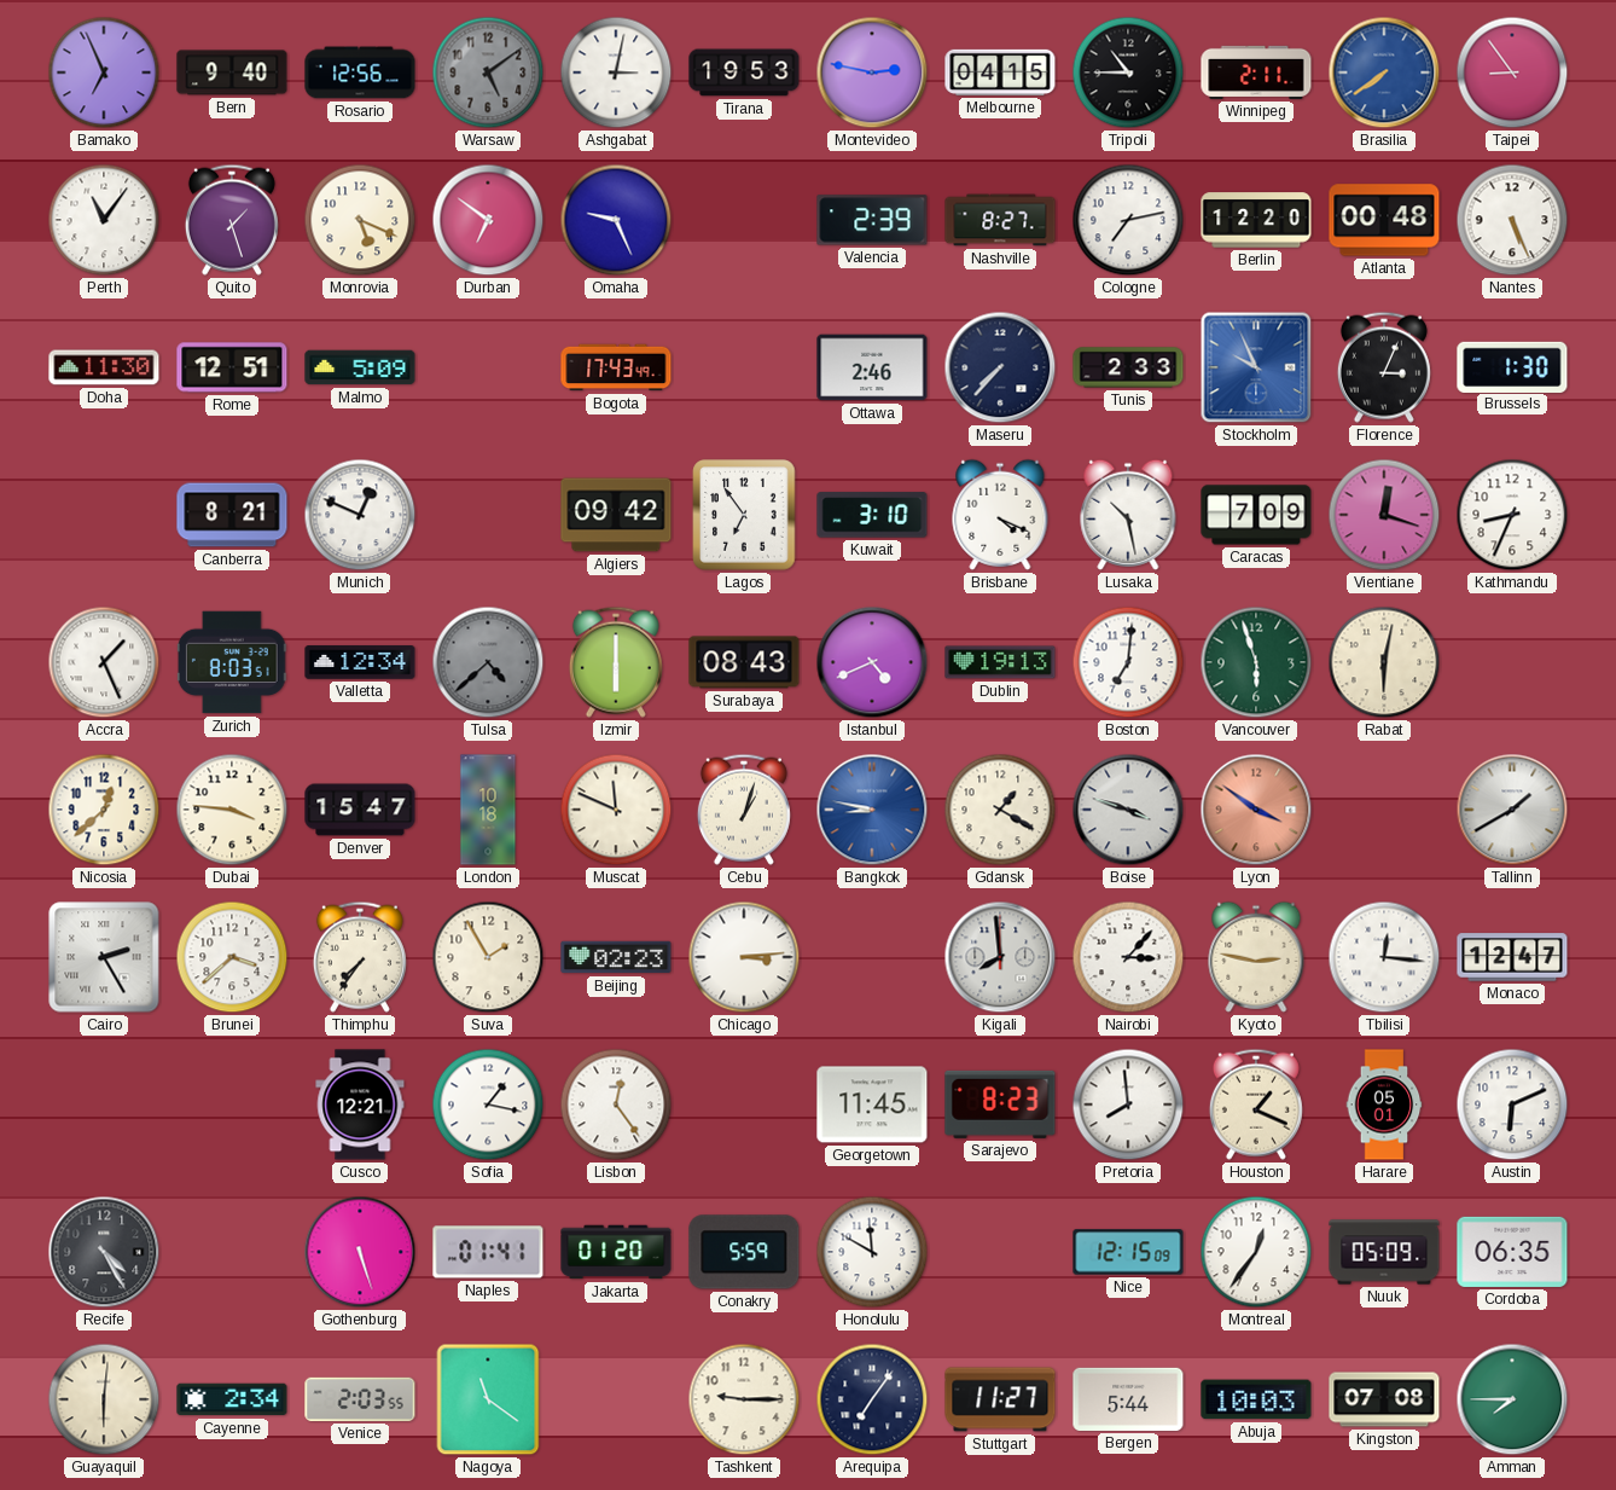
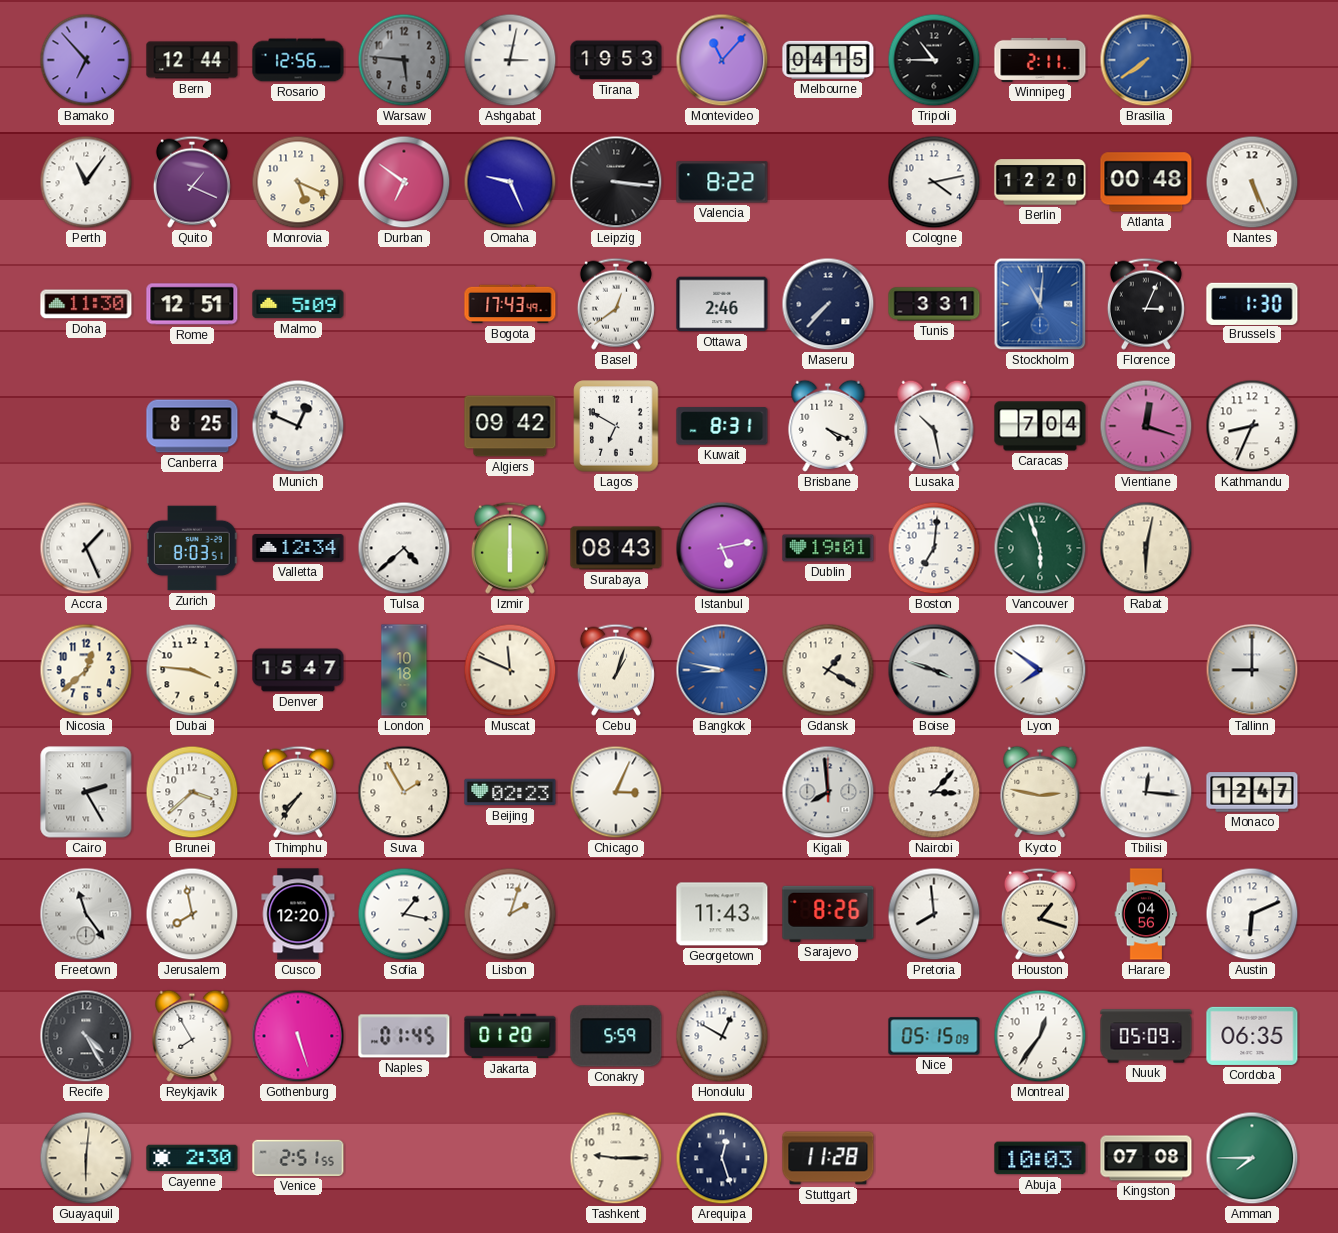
Bamako: 6:56 -> 6:53
Bern: 9:40 -> 12:44
Warsaw: 5:09 -> 5:46
Montevideo: 2:47 -> 11:07
Taipei: 8:54 -> none
Quito: 1:27 -> 1:19
Leipzig: none -> 3:16
Valencia: 2:39 -> 8:22
Nashville: 8:27 -> none
Cologne: 7:13 -> 4:13
Basel: none -> 12:39
Tunis: 2:33 -> 3:31
Stockholm: 9:56 -> 11:01
Canberra: 8:21 -> 8:25
Lagos: 6:54 -> 6:50
Kuwait: 3:10 -> 8:31
Caracas: 7:09 -> 7:04
Tulsa dial: grey -> white
Istanbul: 4:41 -> 5:13
Dublin: 19:13 -> 19:01
Lyon: 3:51 -> 7:51
Lyon dial: salmon -> white
Tallinn: 1:40 -> 9:00
Chicago: 3:14 -> 3:04
Freetown: none -> 11:24
Jerusalem: none -> 7:58
Cusco: 12:21 -> 12:20
Lisbon: 12:24 -> 2:03
Georgetown: 11:45 -> 11:43
Sarajevo: 8:23 -> 8:26
Houston: 1:19 -> 1:18
Harare: 05:01 -> 04:56
Reykjavik: none -> 7:55
Naples: 01:41 -> 01:45
Honolulu: 11:50 -> 12:50
Nice: 12:15 -> 05:15
Cayenne: 2:34 -> 2:30
Venice: 2:03 -> 2:51
Nagoya: 11:21 -> none
Arequipa: 7:06 -> 12:27
Stuttgart: 11:27 -> 11:28
Bergen: 5:44 -> none
